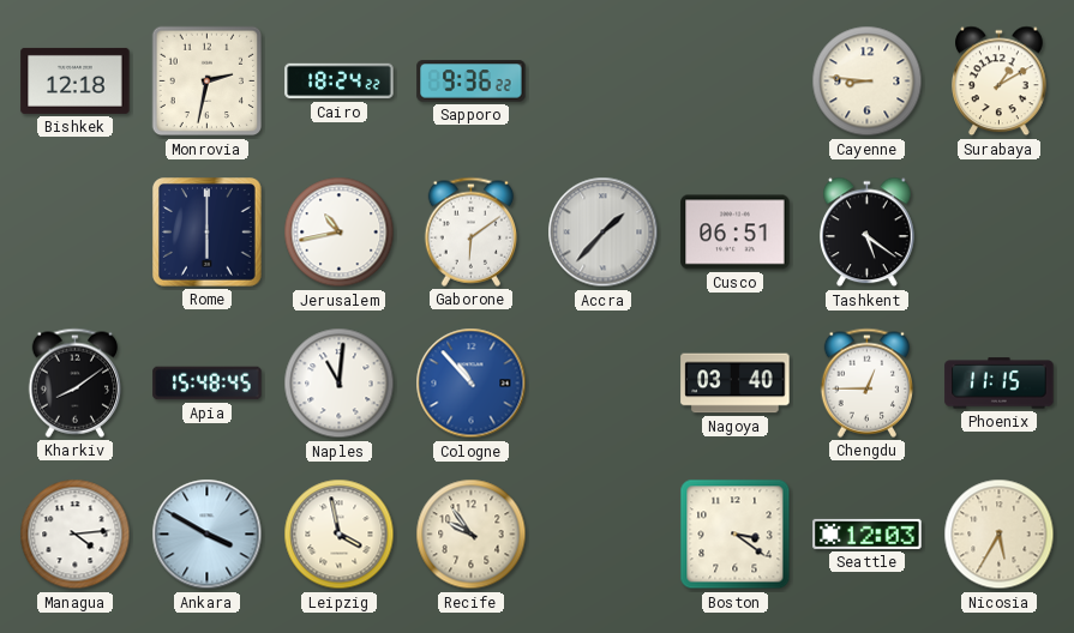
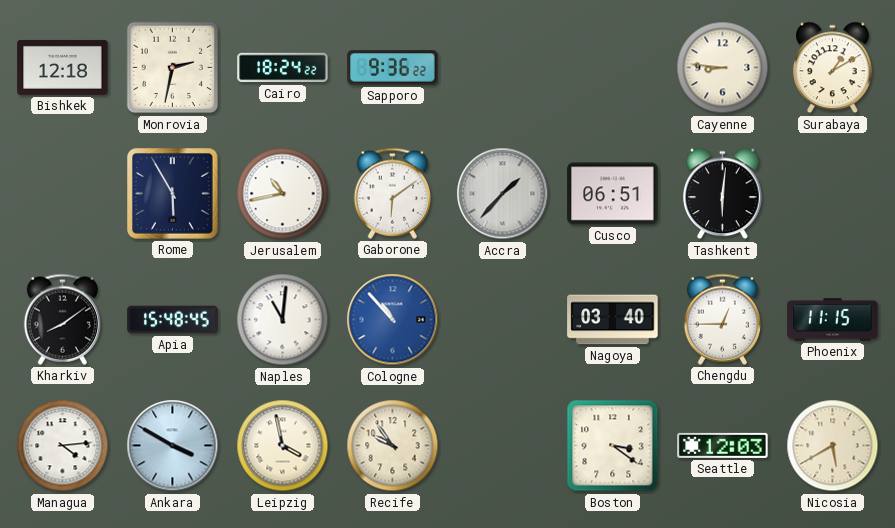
Rome: 6:00 -> 5:55
Tashkent: 5:21 -> 6:01
Nicosia: 5:35 -> 5:40
